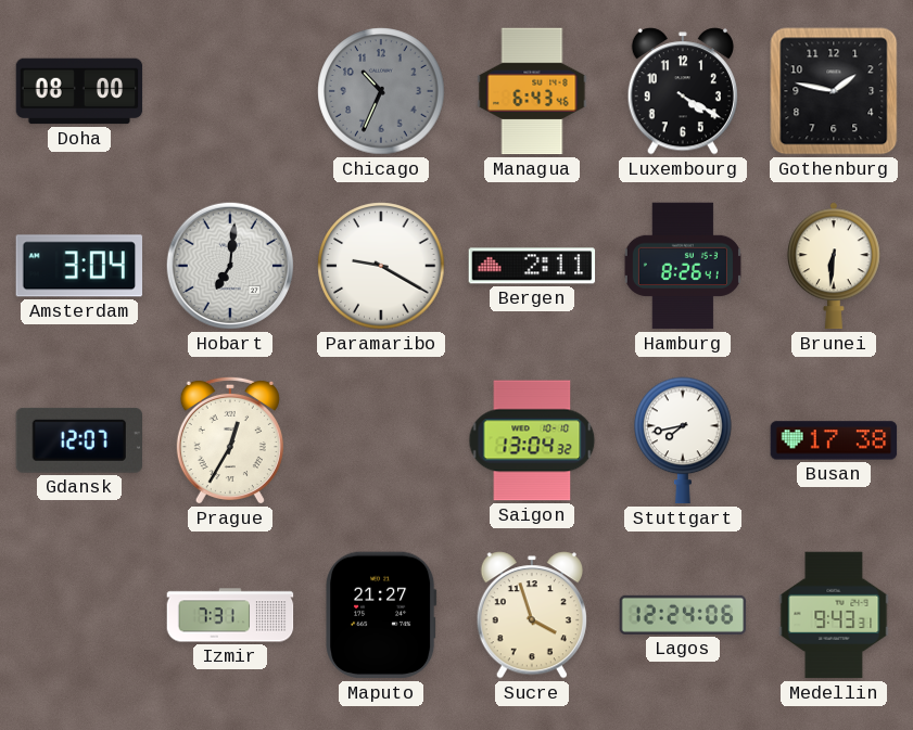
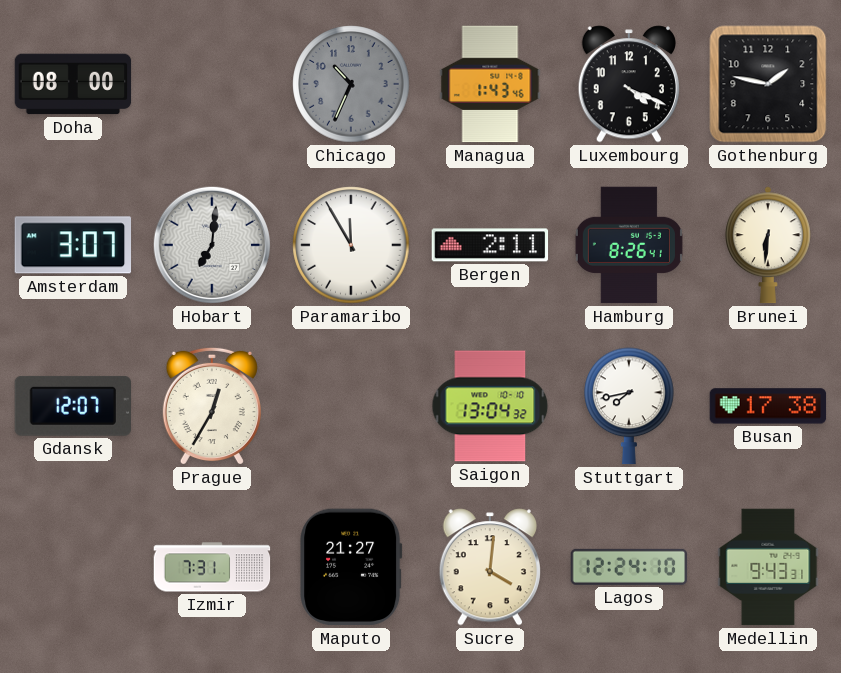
Managua: 6:43 -> 1:43
Luxembourg: 4:20 -> 4:19
Amsterdam: 3:04 -> 3:07
Paramaribo: 9:20 -> 11:55
Sucre: 3:57 -> 4:01
Lagos: 12:24:06 -> 12:24:10
